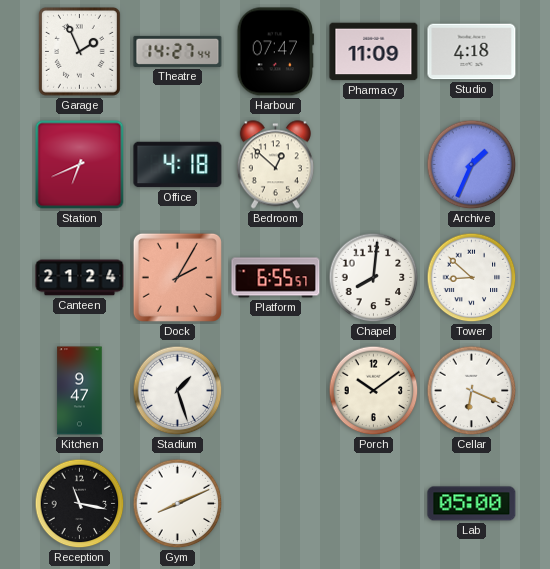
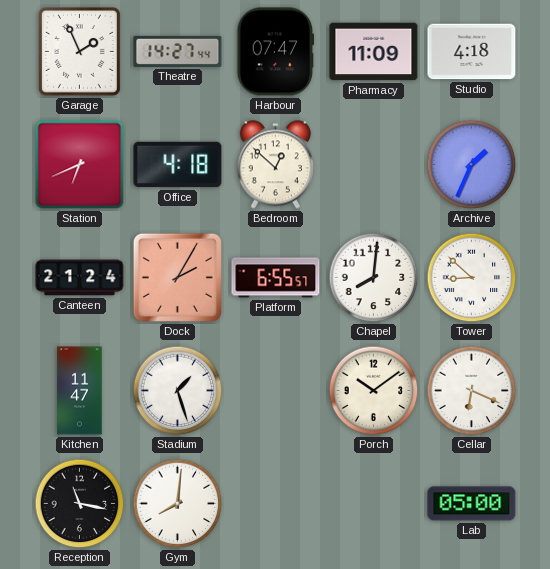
Kitchen: 9:47 -> 11:47
Gym: 8:11 -> 8:01
